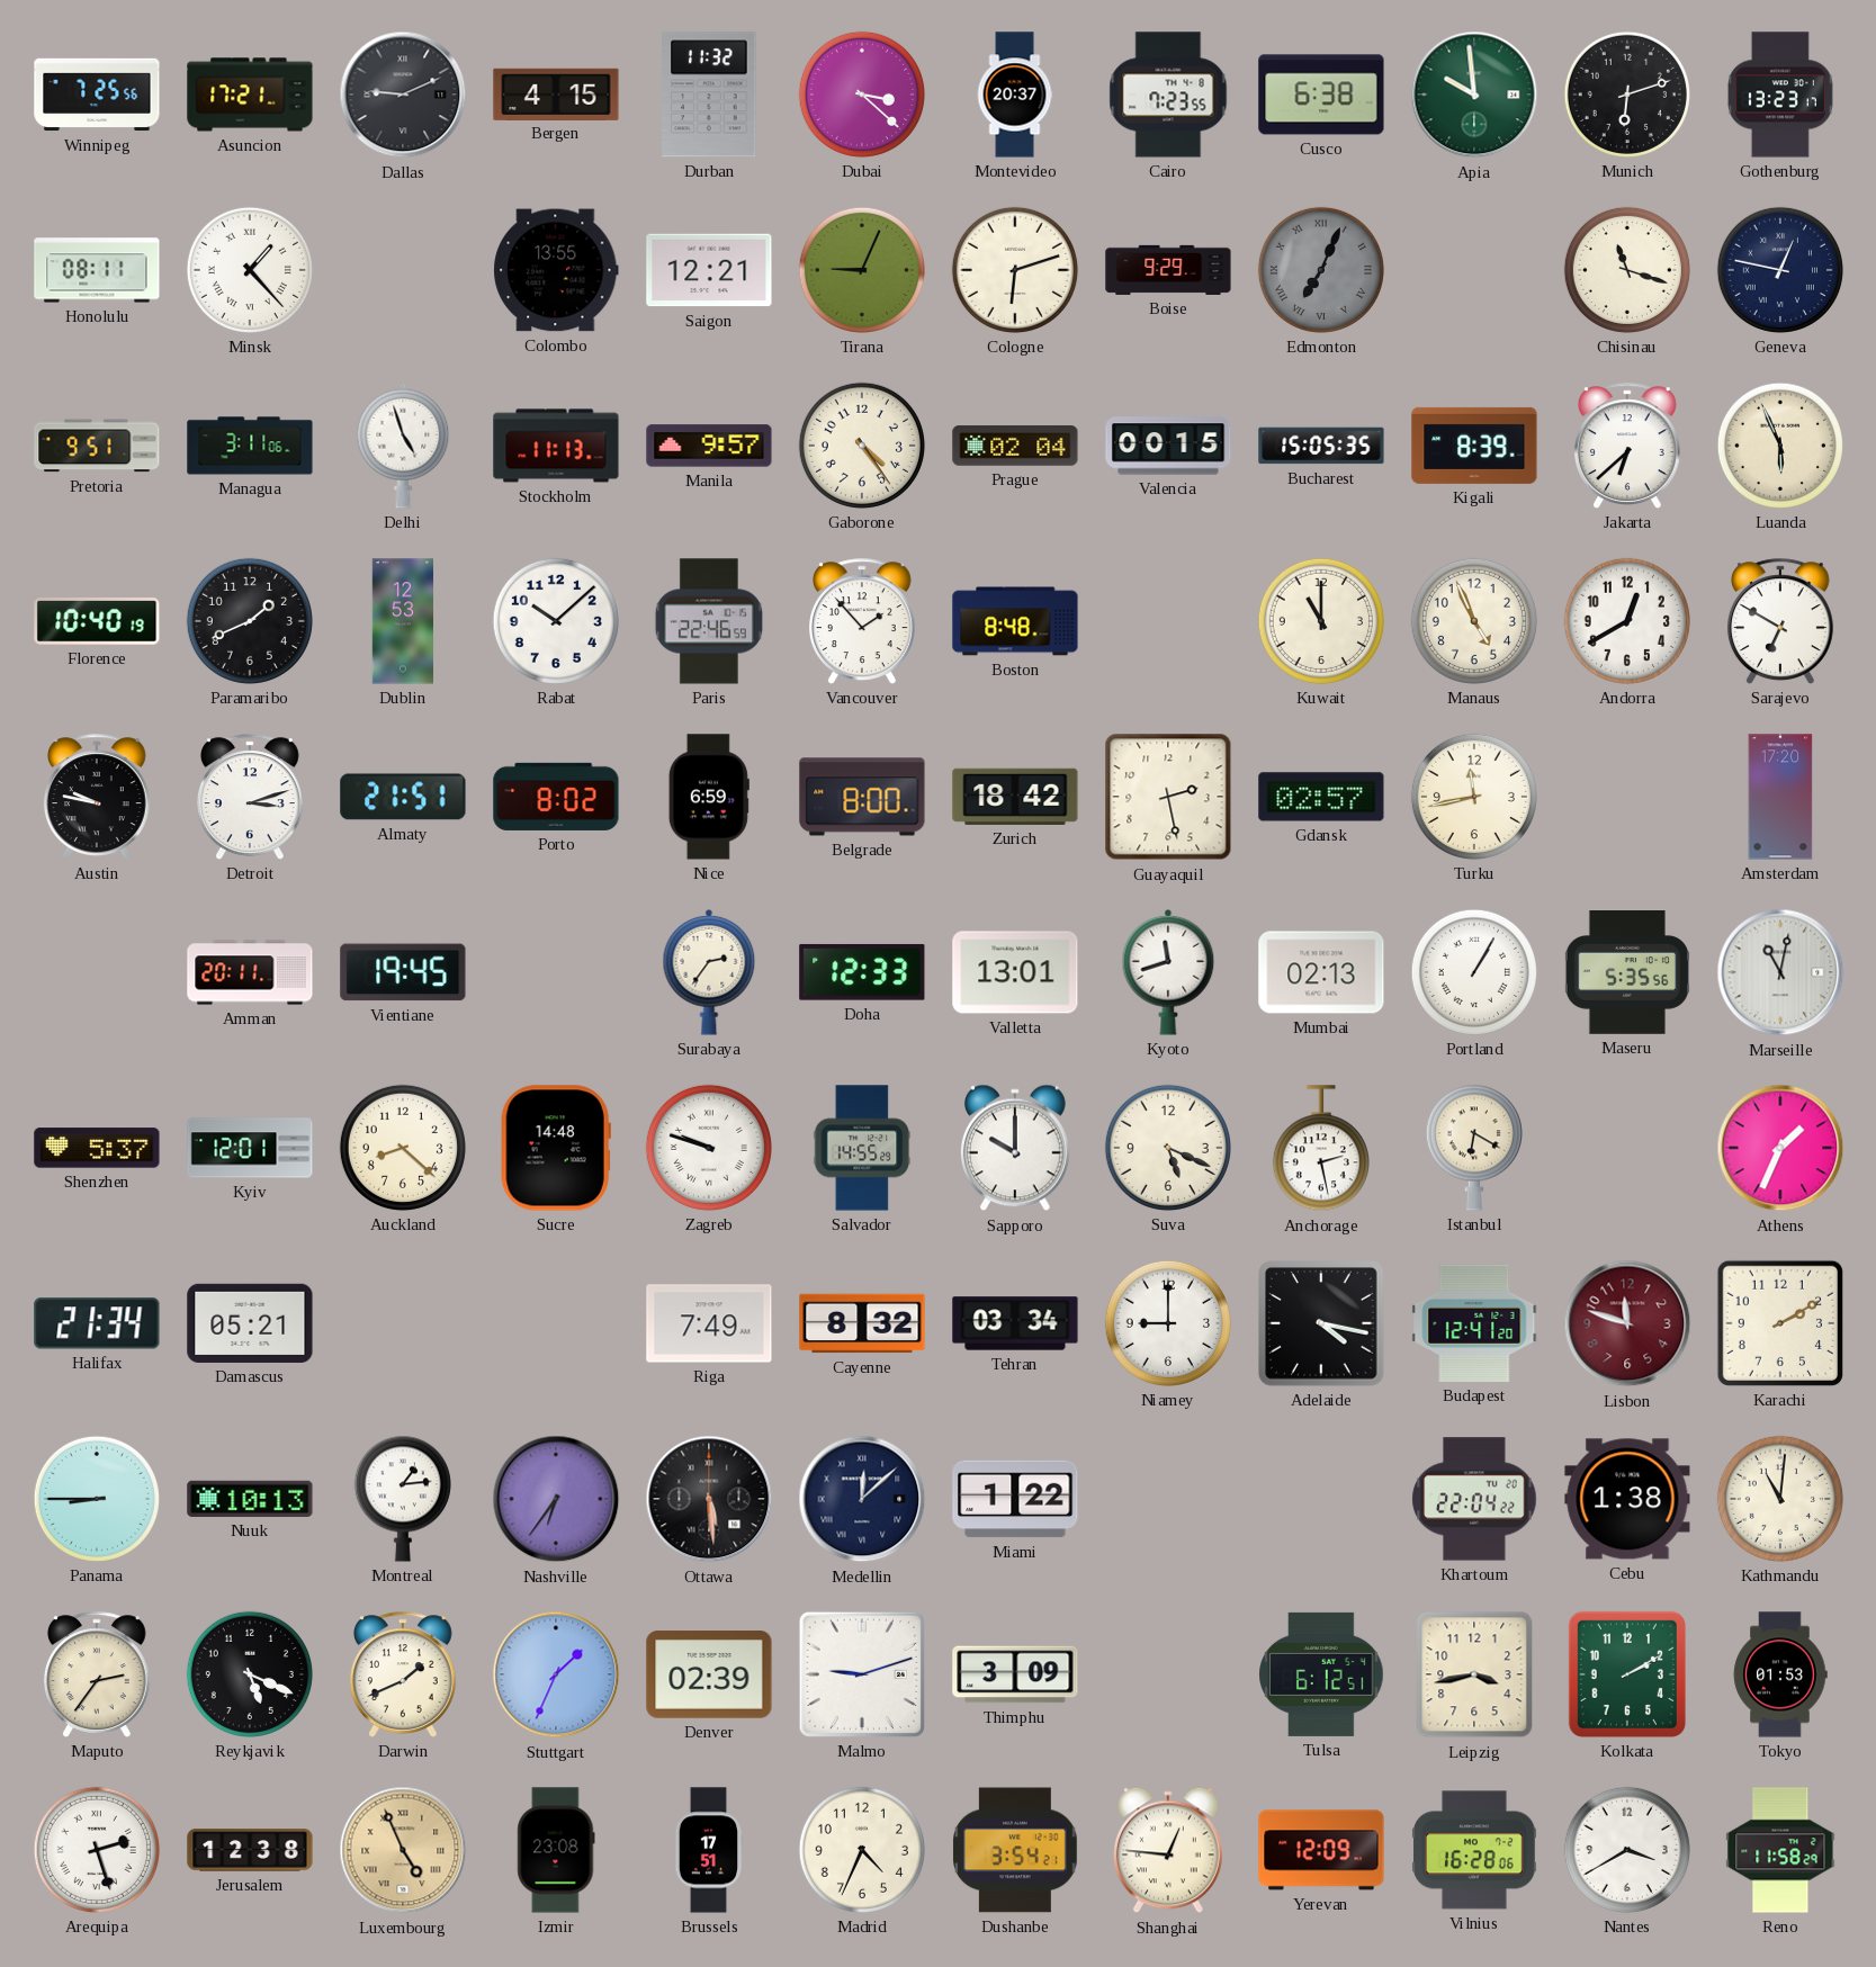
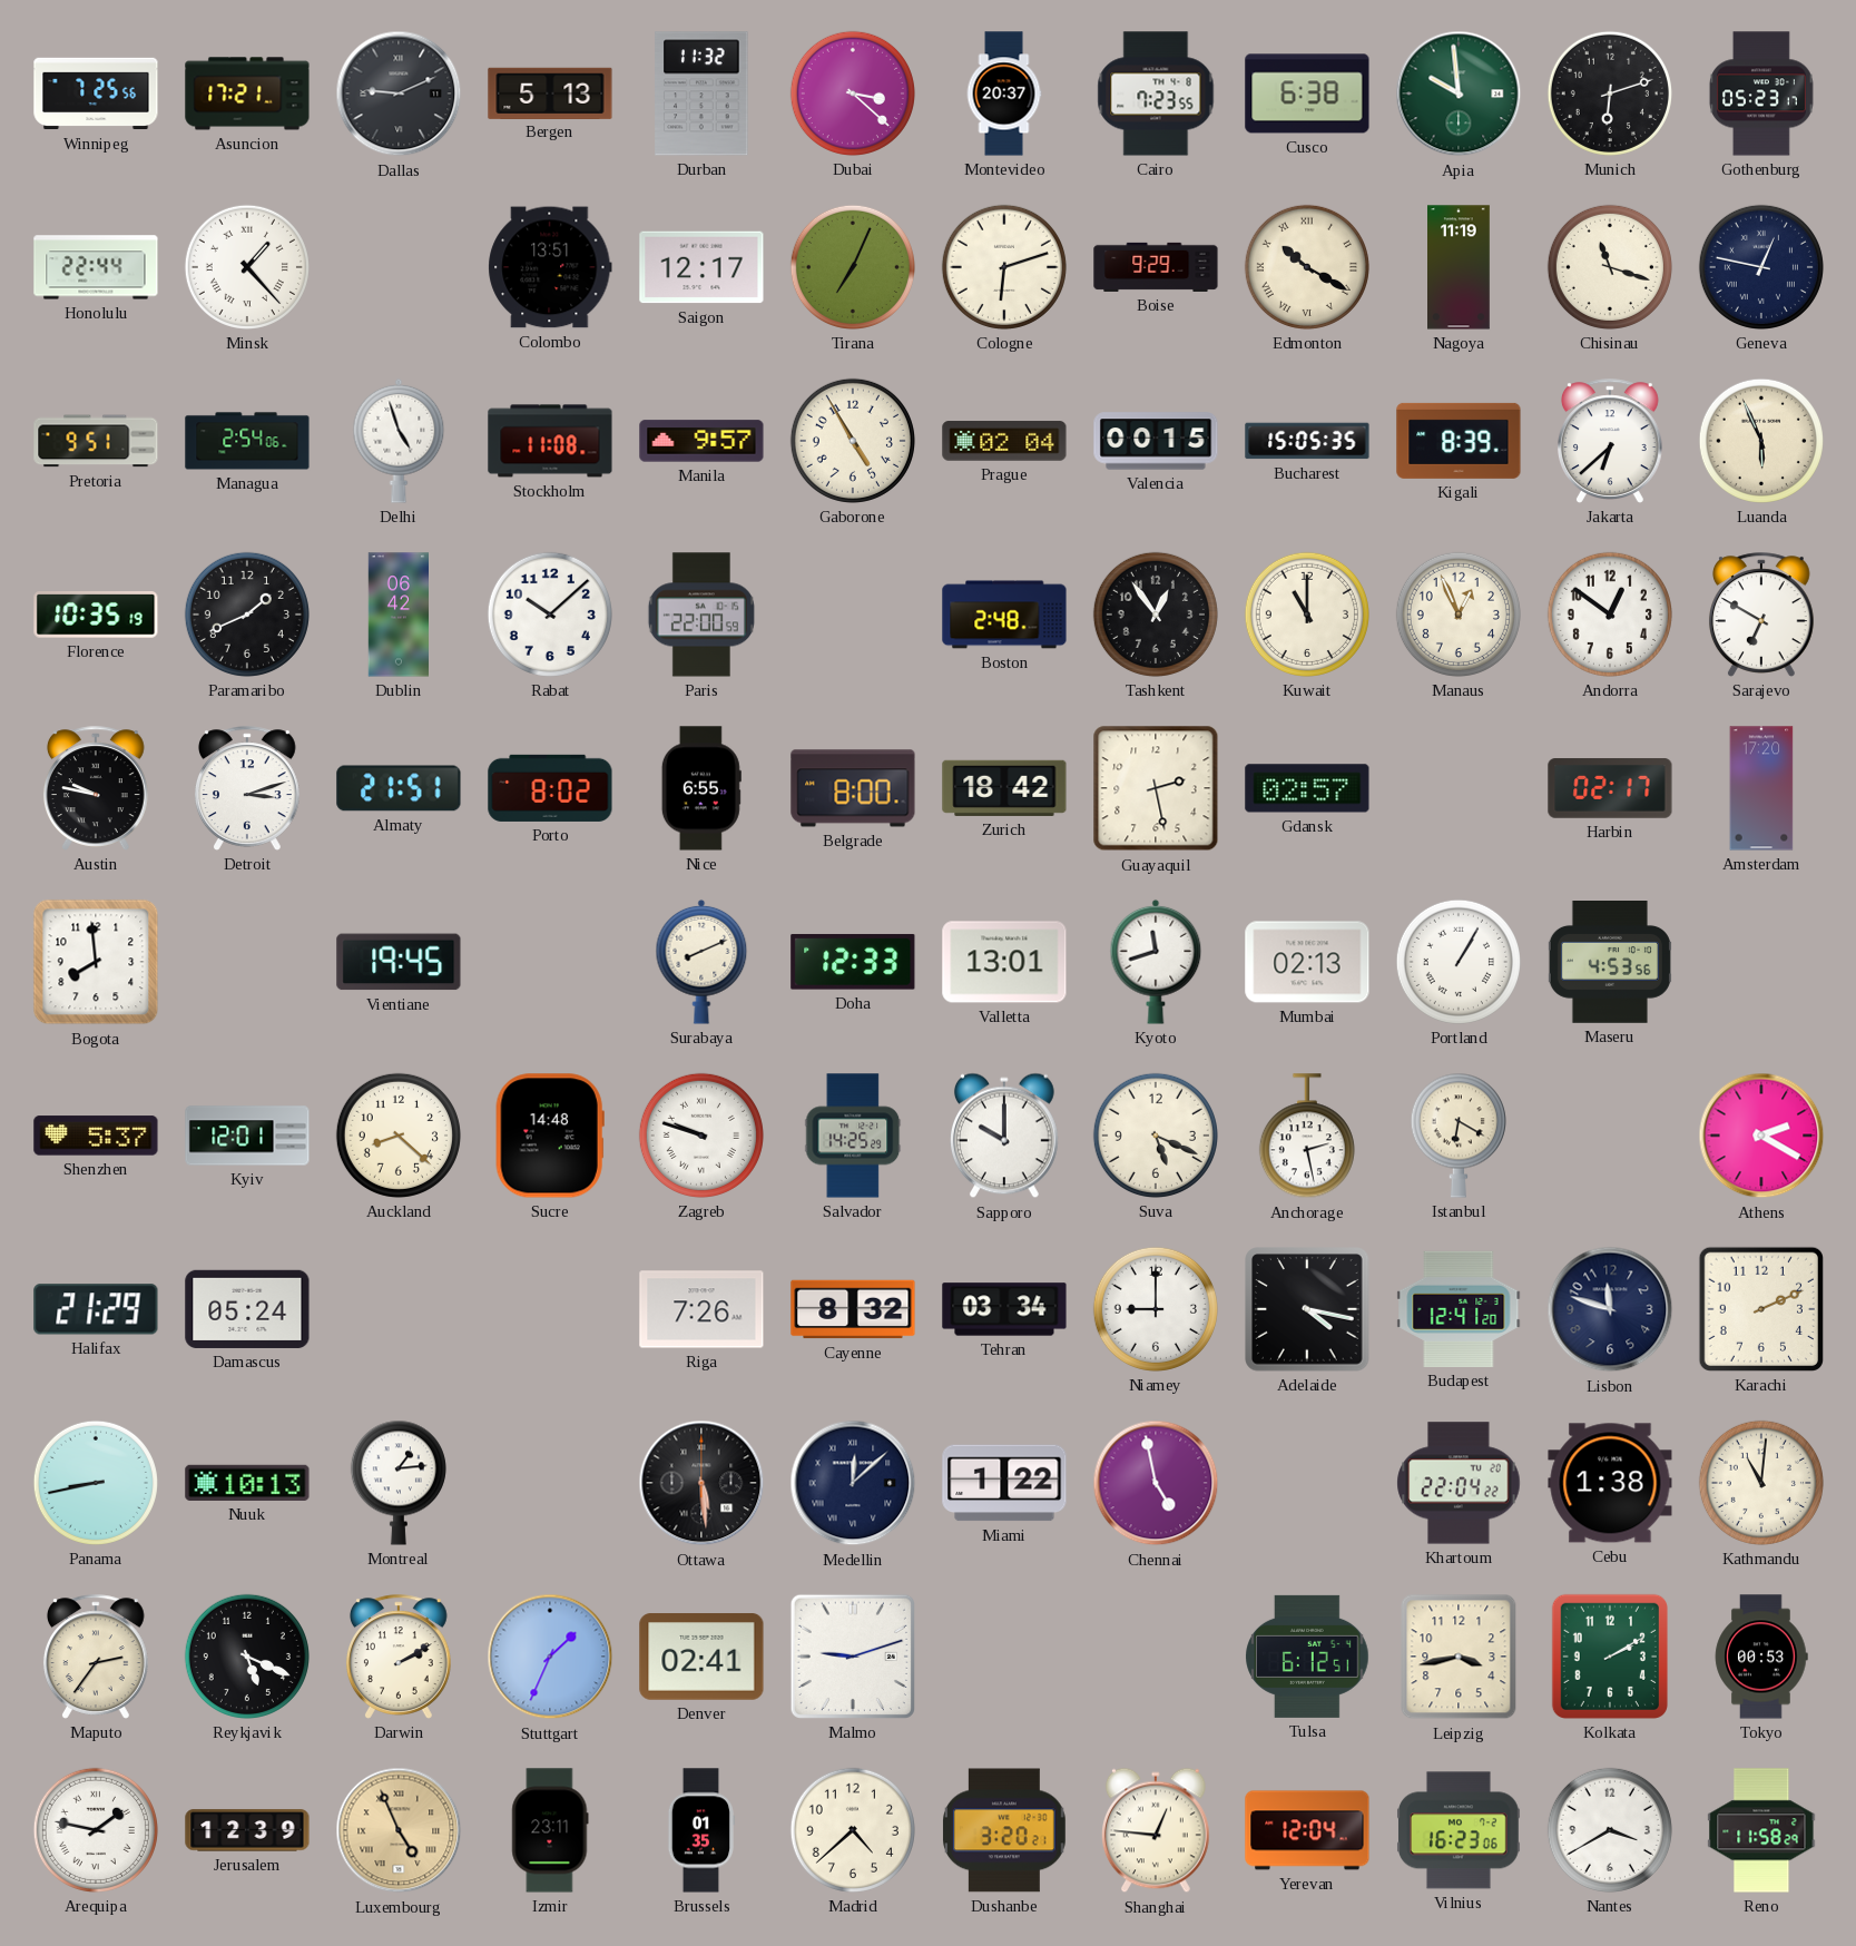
Bergen: 4:15 -> 5:13
Gothenburg: 13:23 -> 05:23
Honolulu: 08:11 -> 22:44
Colombo: 13:55 -> 13:51
Saigon: 12:21 -> 12:17
Tirana: 9:04 -> 7:04
Edmonton: 7:04 -> 10:20
Edmonton dial: grey -> cream
Nagoya: none -> 11:19
Managua: 3:11 -> 2:54
Stockholm: 11:13 -> 11:08
Gaborone: 4:24 -> 4:55
Florence: 10:40 -> 10:35
Dublin: 12:53 -> 06:42
Paris: 22:46 -> 22:00
Vancouver: 1:53 -> none
Boston: 8:48 -> 2:48
Tashkent: none -> 12:54
Manaus: 4:56 -> 12:56
Andorra: 12:40 -> 12:51
Nice: 6:59 -> 6:55
Turku: 11:43 -> none
Harbin: none -> 02:17
Bogota: none -> 7:59
Amman: 20:11 -> none
Surabaya: 2:36 -> 8:11
Maseru: 5:35 -> 4:53
Marseille: 11:02 -> none
Salvador: 14:55 -> 14:25
Athens: 1:34 -> 2:20
Halifax: 21:34 -> 21:29
Damascus: 05:21 -> 05:24
Riga: 7:49 -> 7:26
Lisbon dial: burgundy -> navy
Karachi: 2:10 -> 2:11
Panama: 8:45 -> 8:43
Nashville: 6:36 -> none
Chennai: none -> 4:58
Darwin: 1:41 -> 2:10
Denver: 02:39 -> 02:41
Thimphu: 3:09 -> none
Tokyo: 01:53 -> 00:53
Arequipa: 2:27 -> 1:47
Jerusalem: 12:38 -> 12:39
Izmir: 23:08 -> 23:11
Brussels: 17:51 -> 01:35
Madrid: 4:34 -> 4:38
Dushanbe: 3:54 -> 3:20
Yerevan: 12:09 -> 12:04
Vilnius: 16:28 -> 16:23
